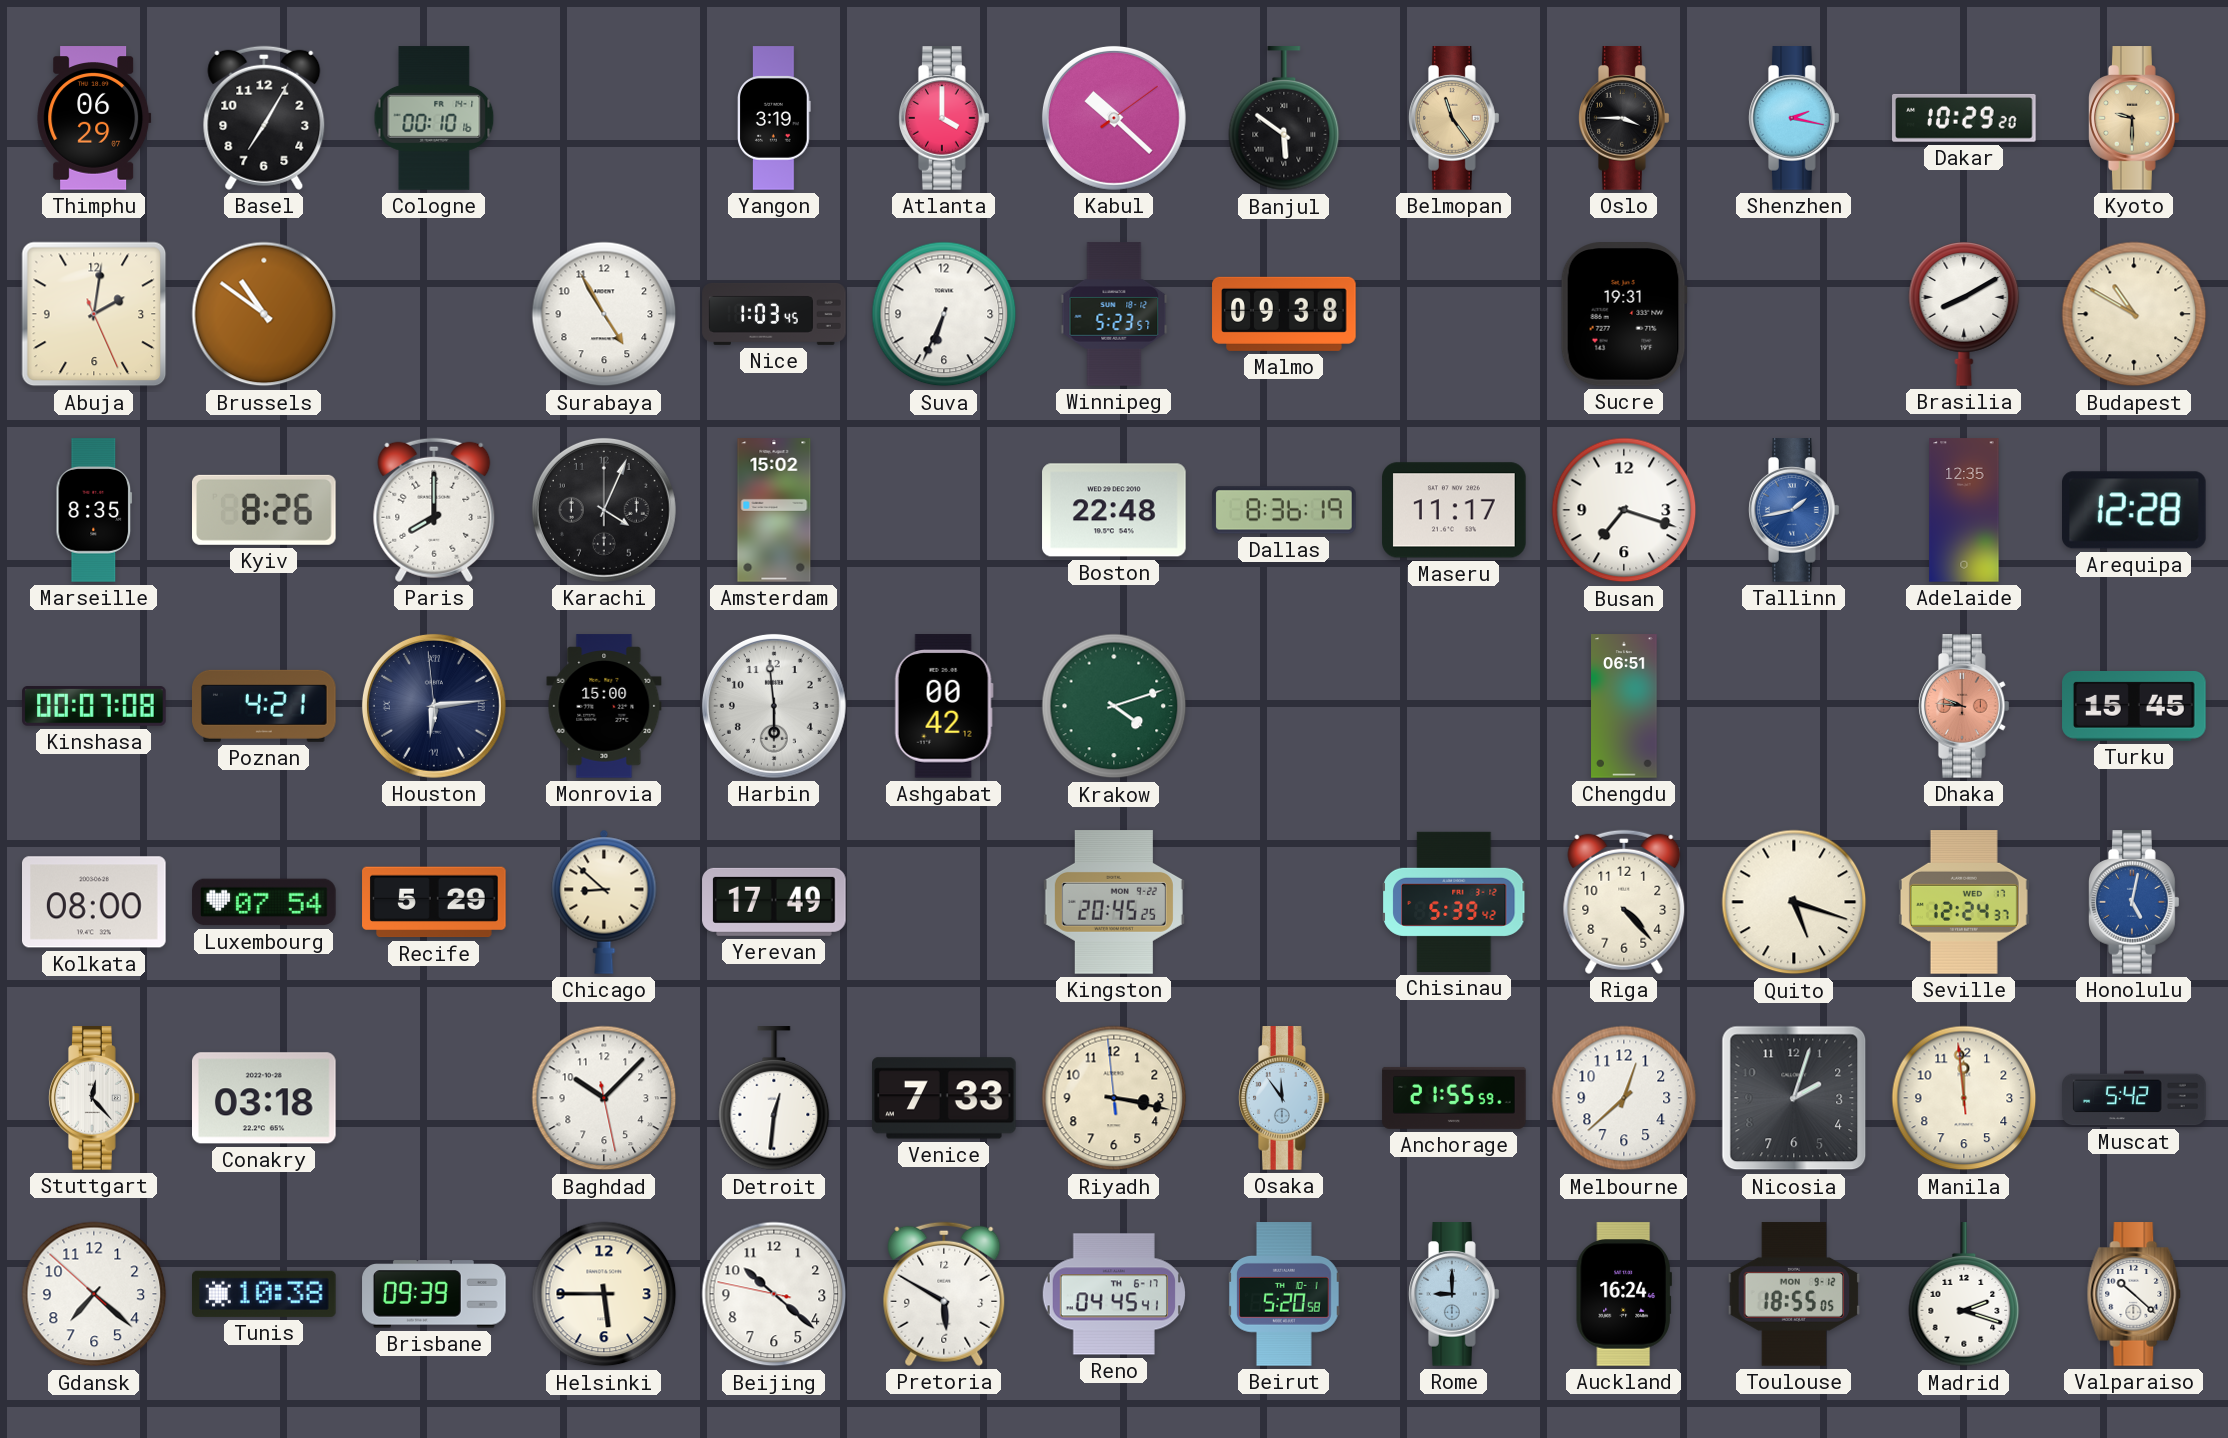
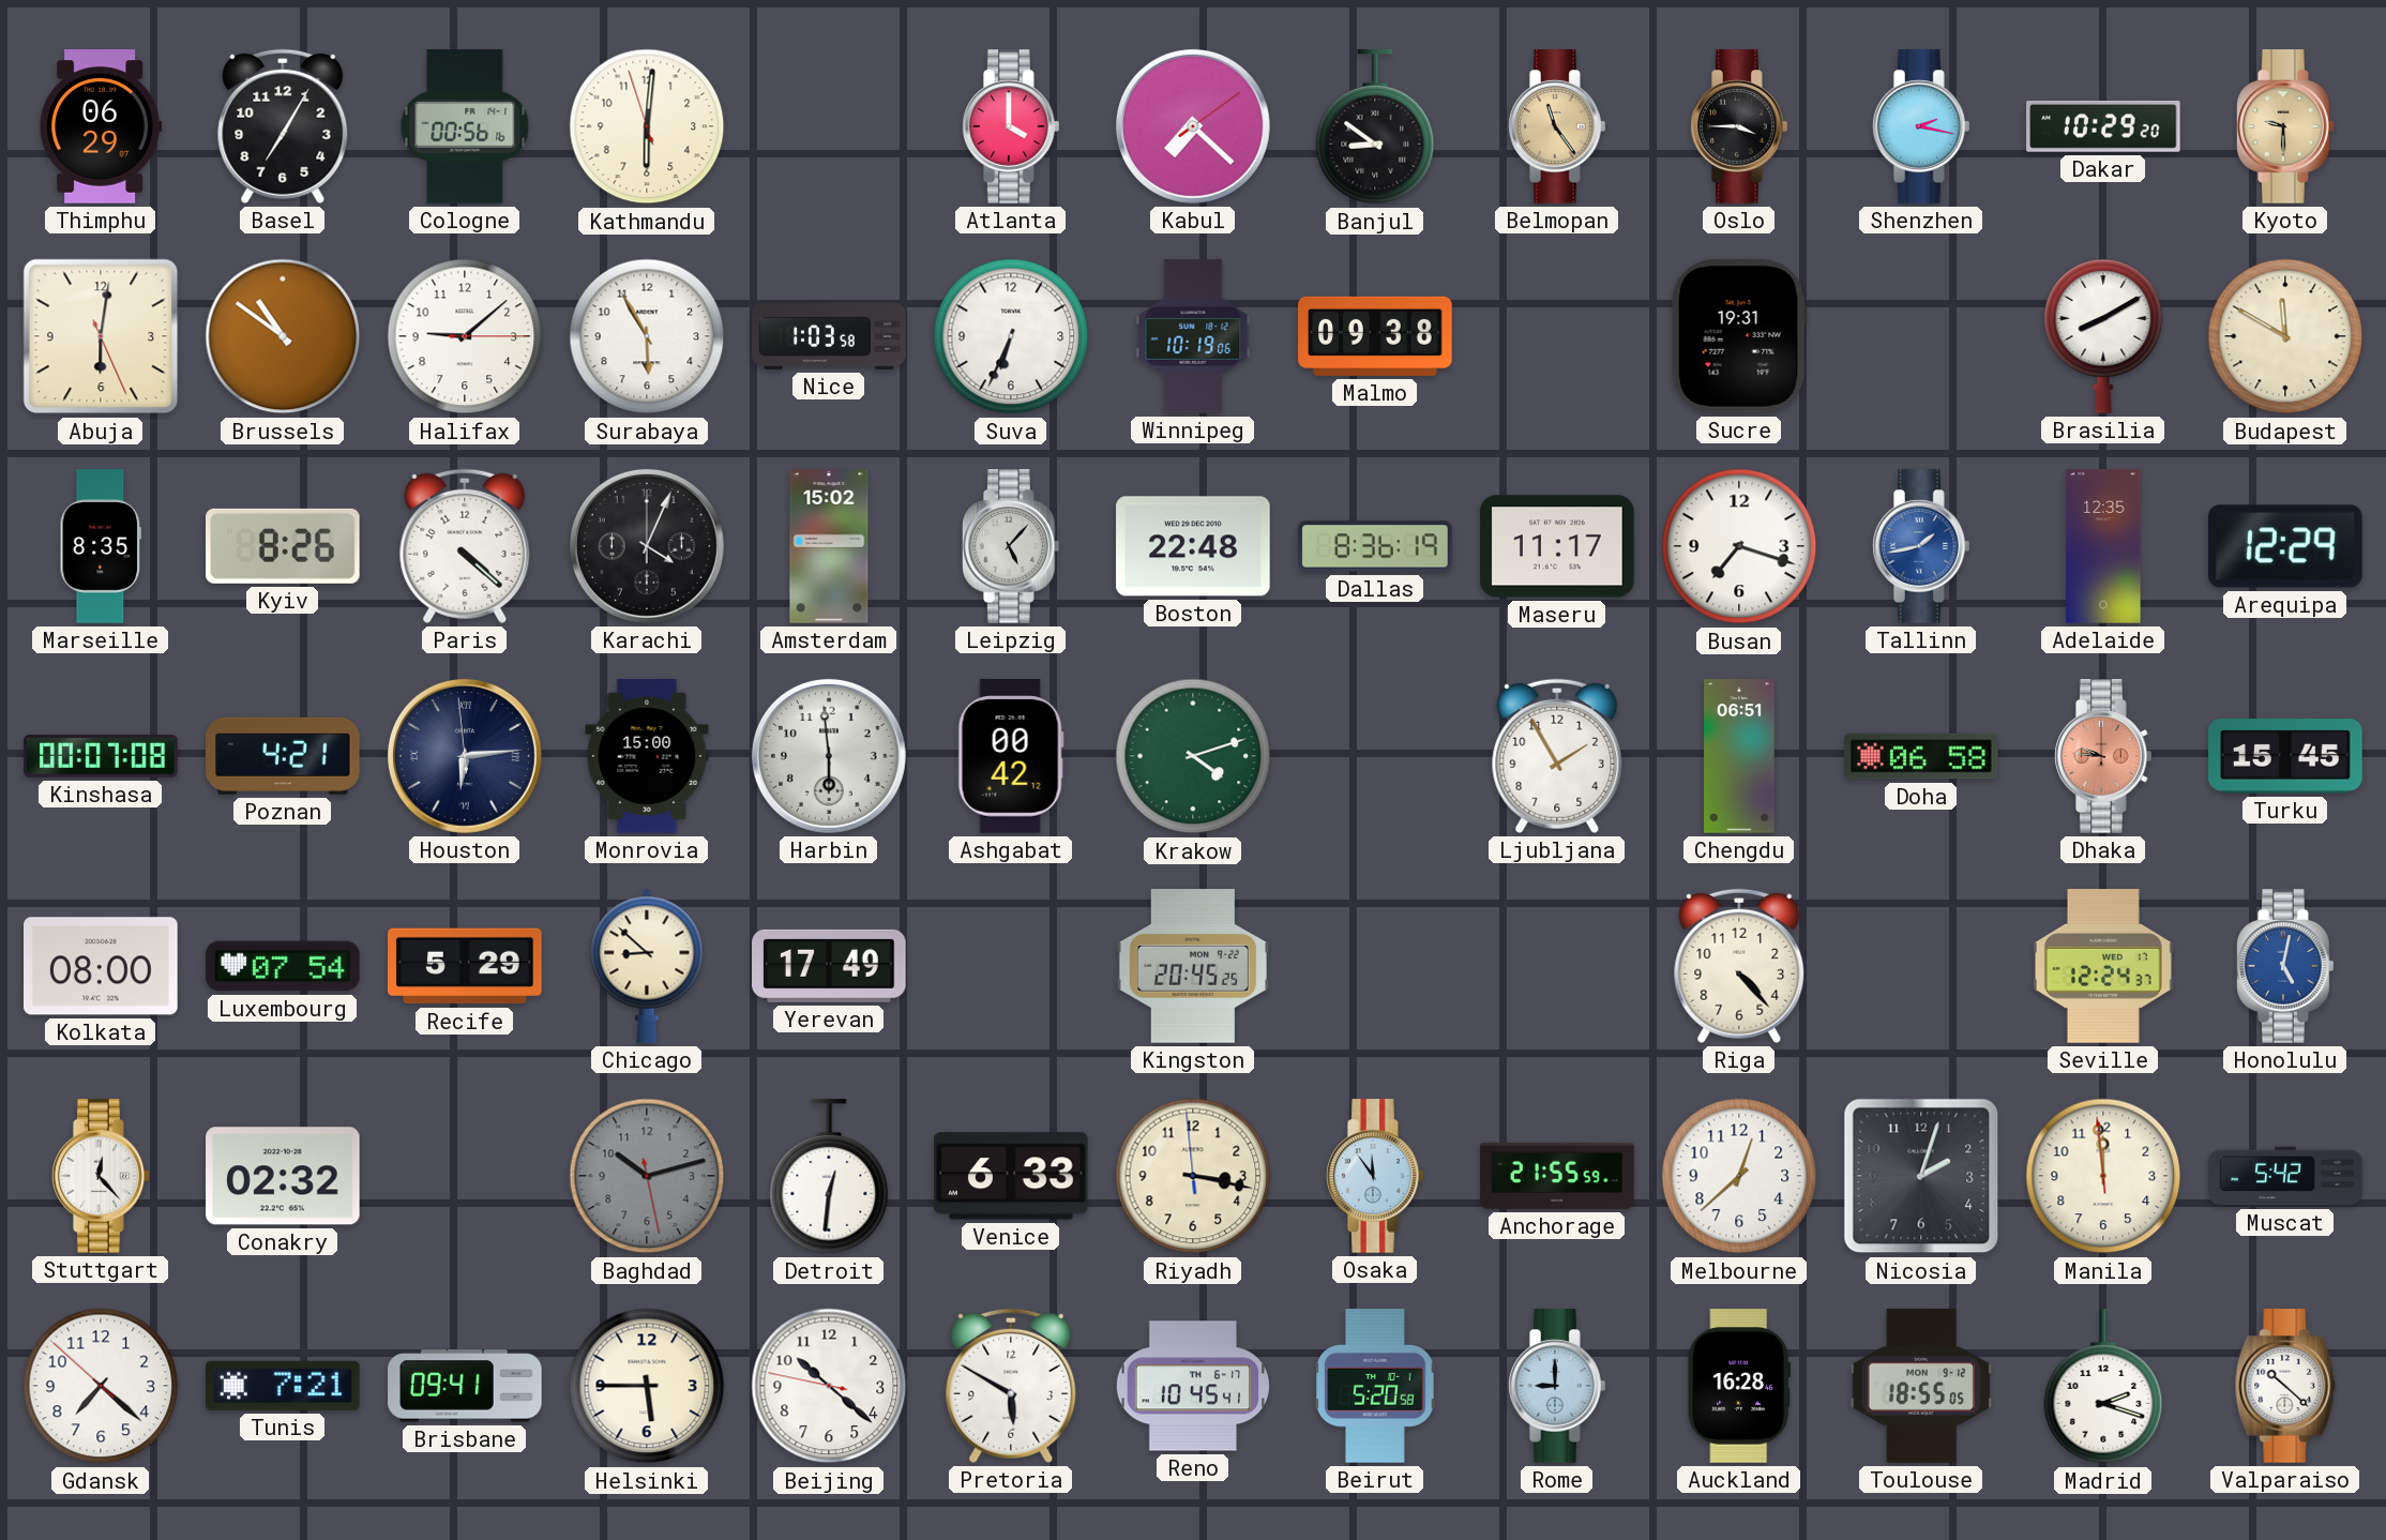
Cologne: 00:10 -> 00:56
Kathmandu: none -> 6:00
Yangon: 3:19 -> none
Kabul: 10:22 -> 7:22
Banjul: 5:51 -> 8:51
Abuja: 2:01 -> 6:01
Halifax: none -> 9:08
Surabaya: 4:55 -> 5:55
Nice: 1:03:45 -> 1:03:58
Winnipeg: 5:23 -> 10:19
Budapest: 10:50 -> 11:50
Paris: 8:00 -> 4:22
Leipzig: none -> 5:07
Arequipa: 12:28 -> 12:29
Ljubljana: none -> 1:55
Doha: none -> 06:58
Chisinau: 5:39 -> none
Quito: 5:18 -> none
Conakry: 03:18 -> 02:32
Baghdad: 10:07 -> 10:12
Baghdad dial: white -> grey
Venice: 7:33 -> 6:33
Tunis: 10:38 -> 7:21
Brisbane: 09:39 -> 09:41
Reno: 04:45 -> 10:45
Auckland: 16:24 -> 16:28
